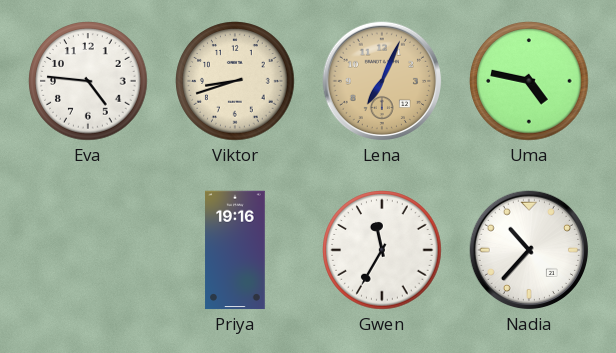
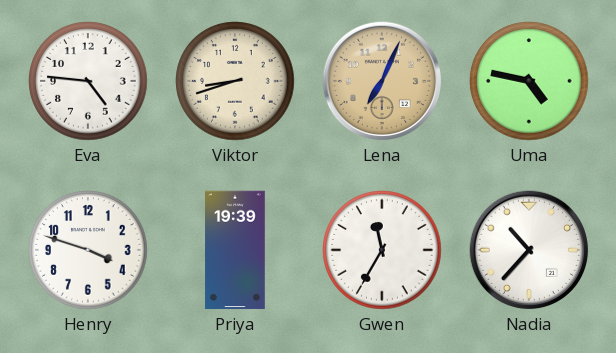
Henry: none -> 3:48
Priya: 19:16 -> 19:39
